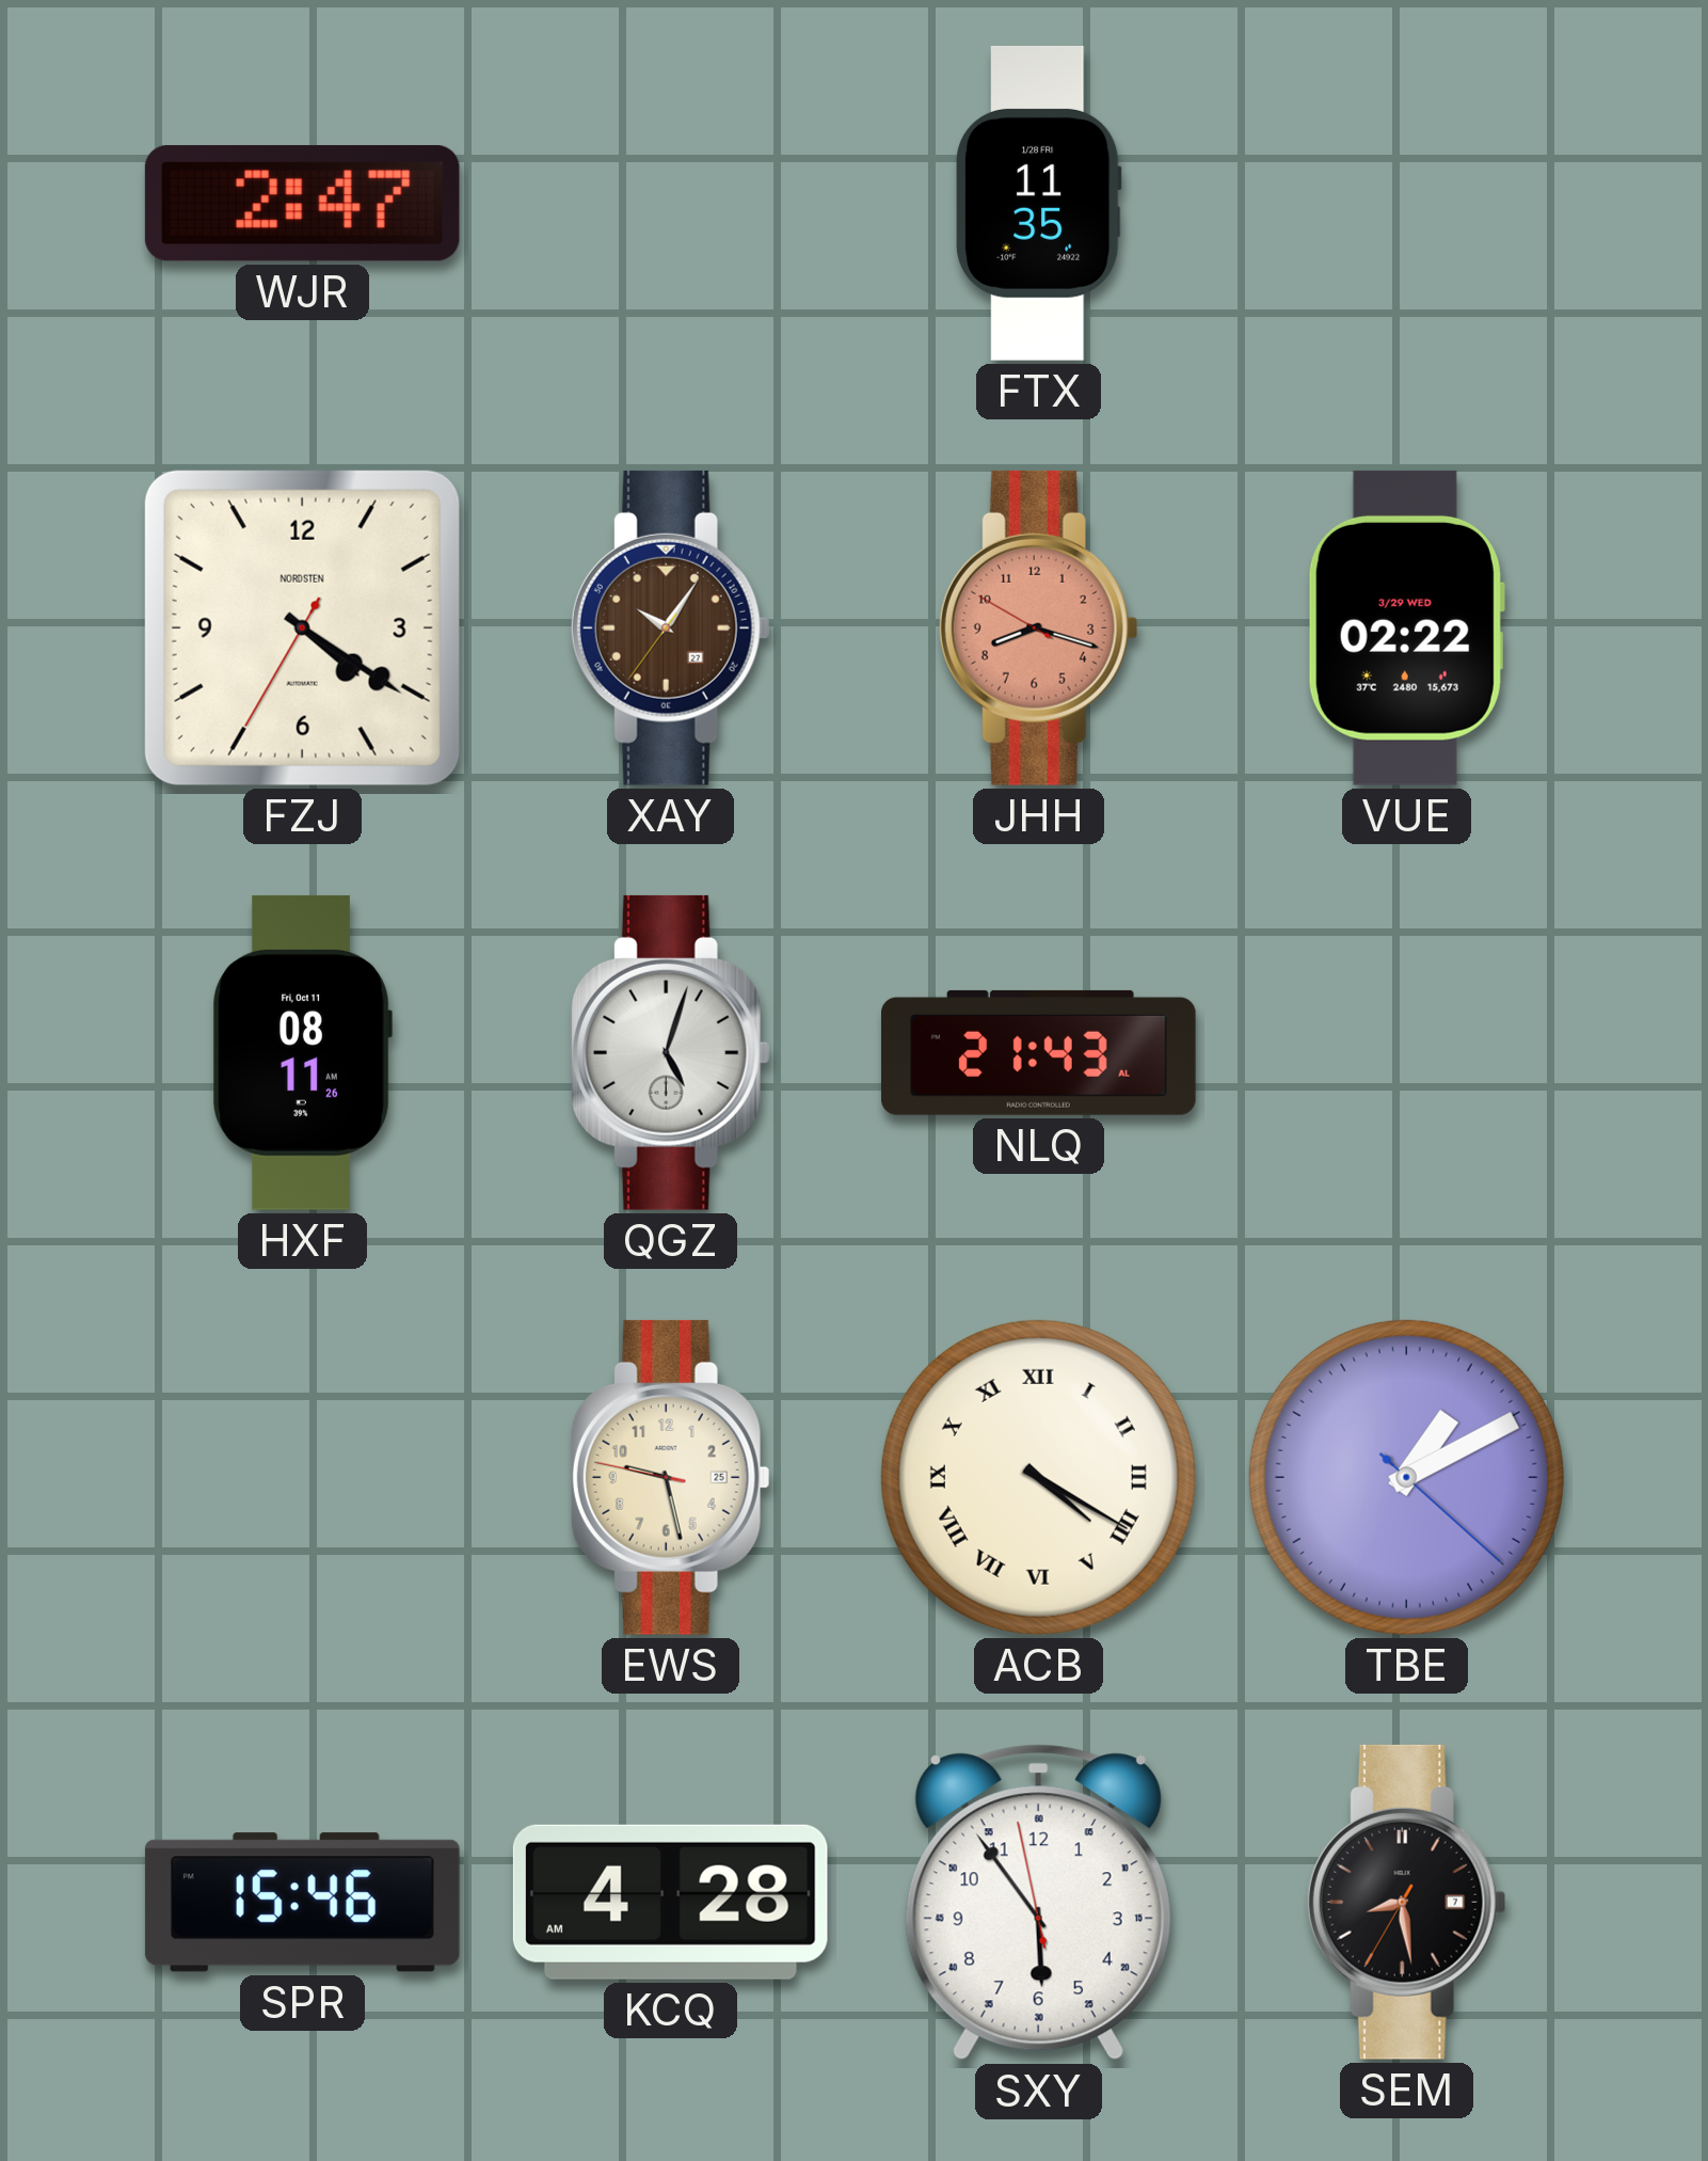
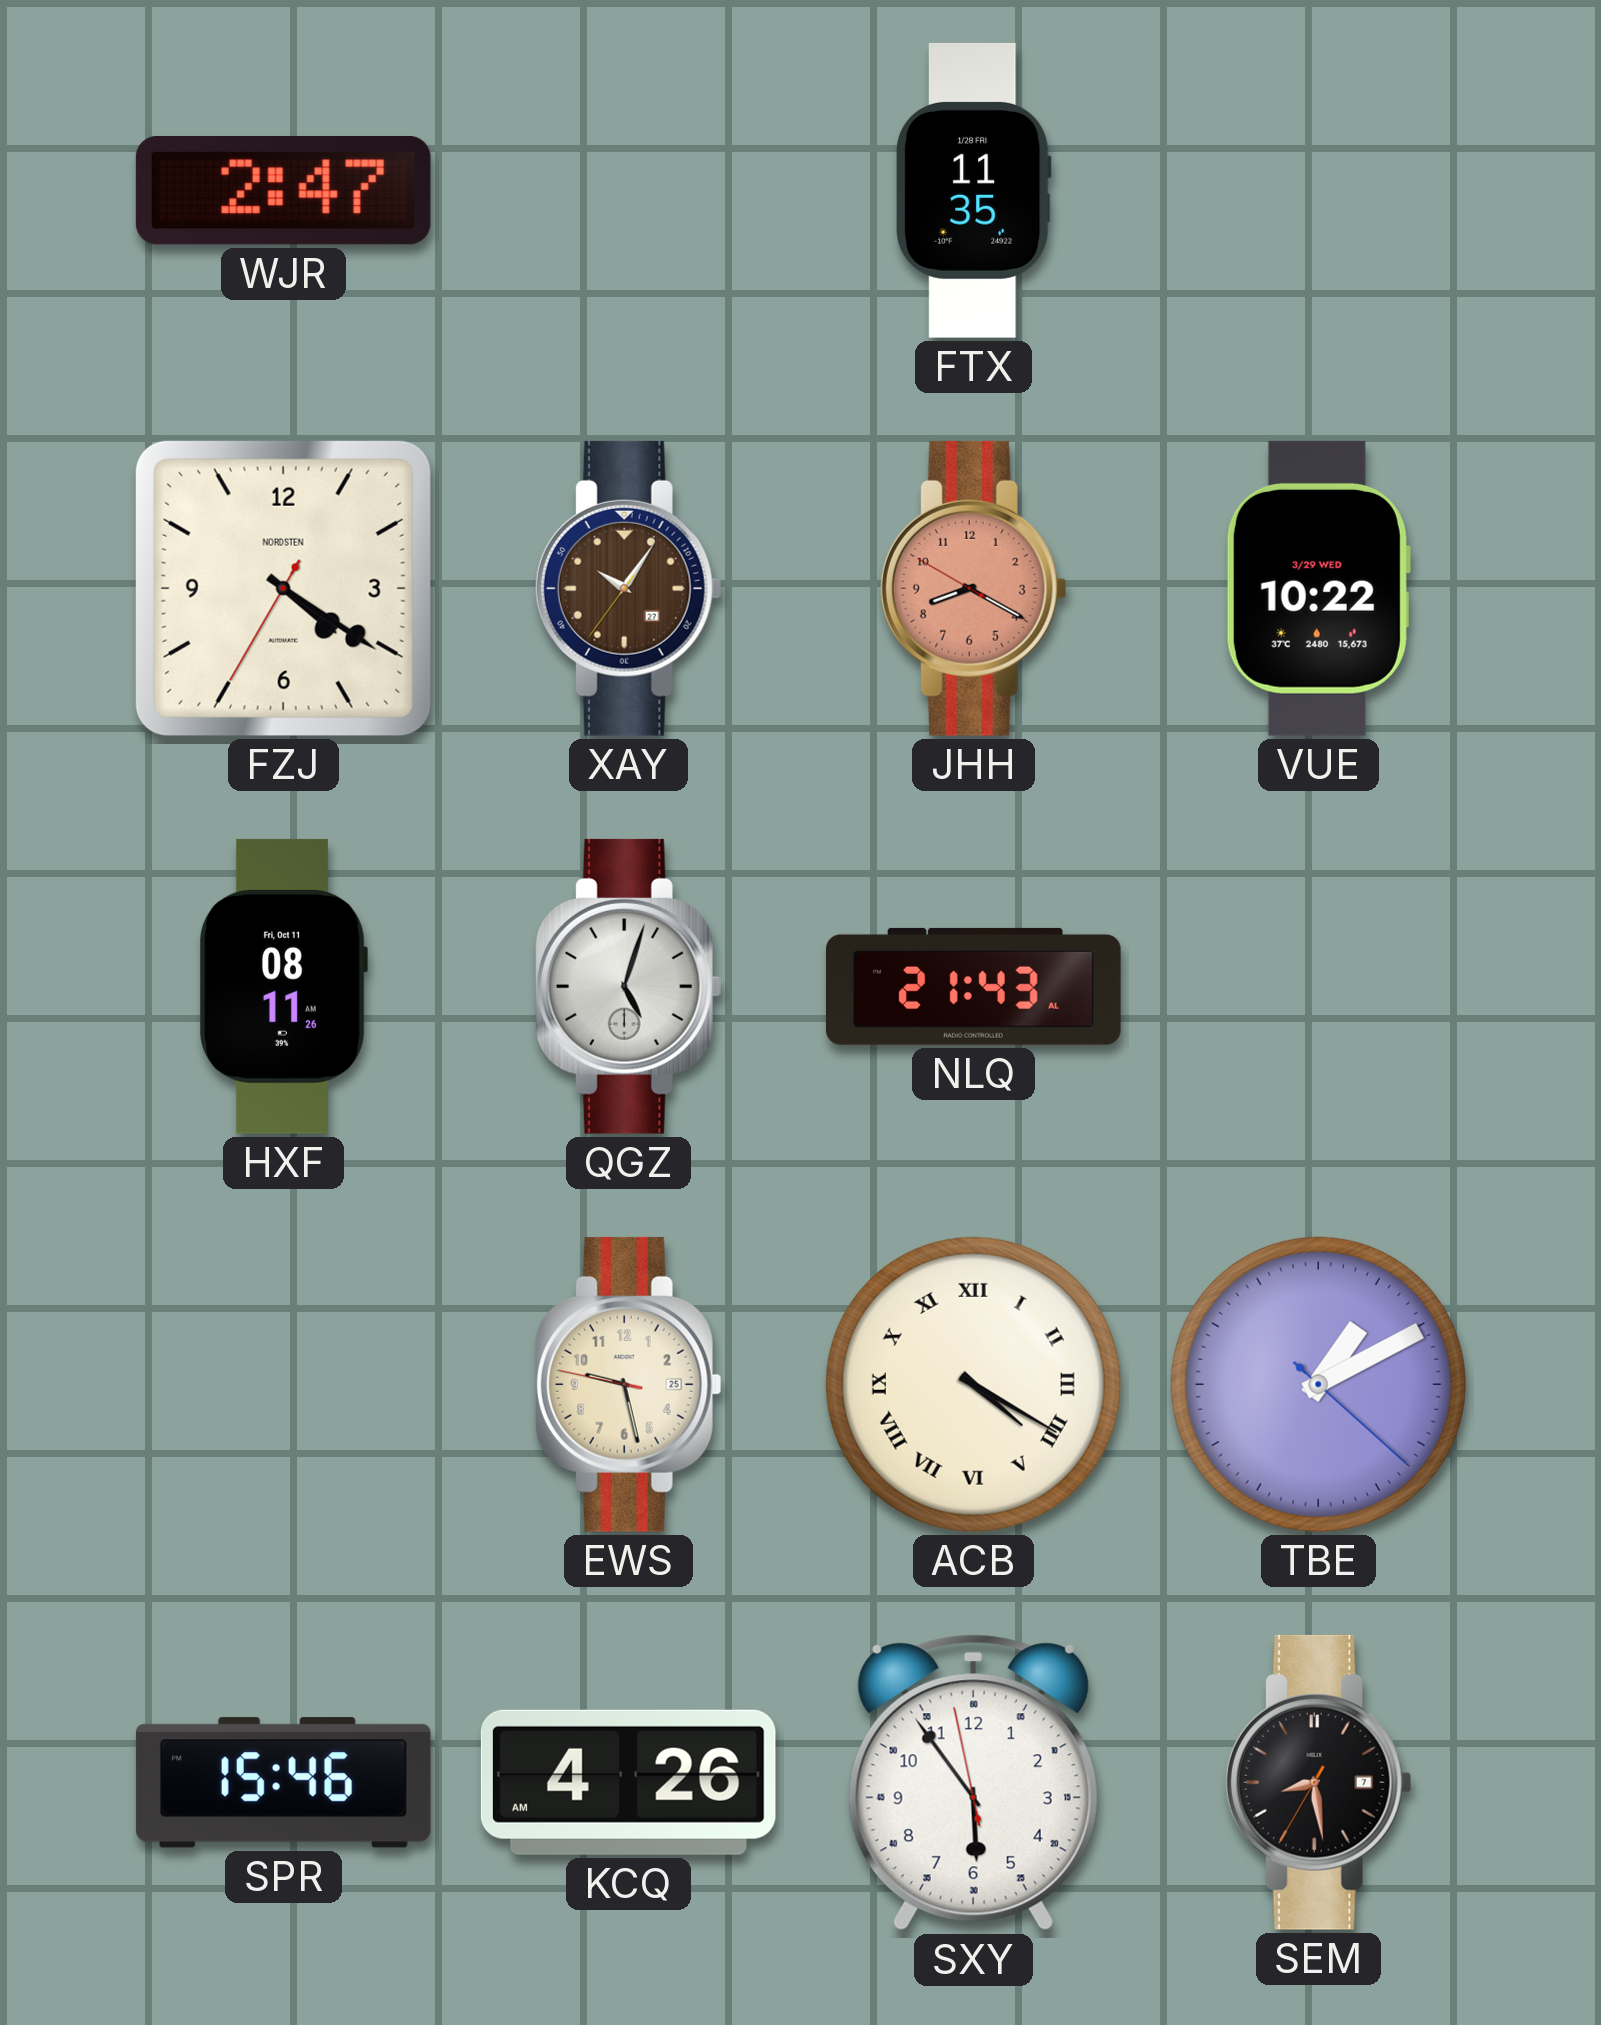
JHH: 8:17 -> 8:19
VUE: 02:22 -> 10:22
KCQ: 4:28 -> 4:26
